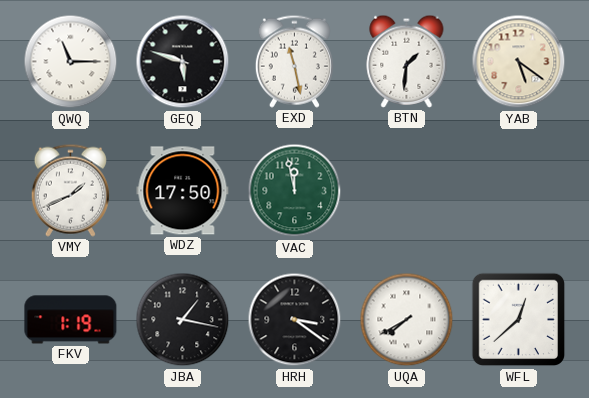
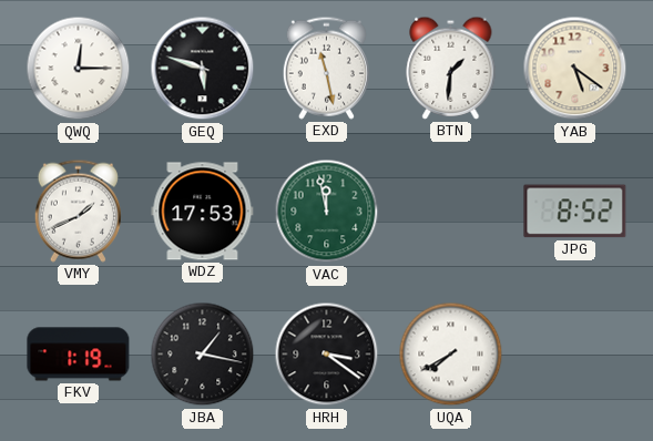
QWQ: 11:15 -> 12:15
WDZ: 17:50 -> 17:53
JPG: none -> 8:52
WFL: 12:38 -> none
